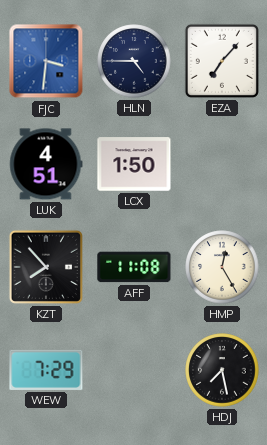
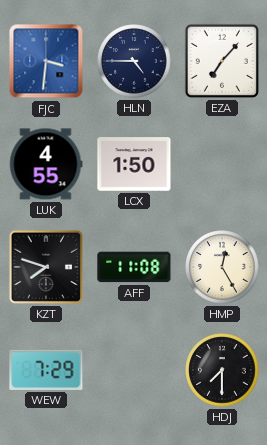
LUK: 4:51 -> 4:55
KZT: 7:53 -> 7:48
HDJ: 7:28 -> 7:30
